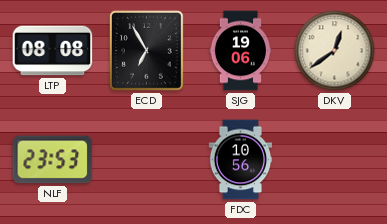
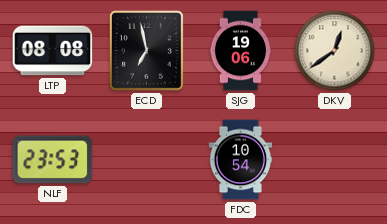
ECD: 6:55 -> 6:58
FDC: 10:56 -> 10:54
